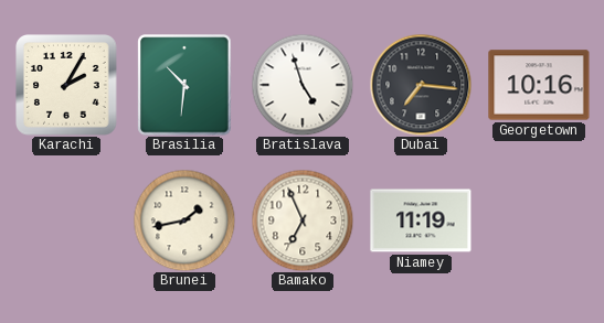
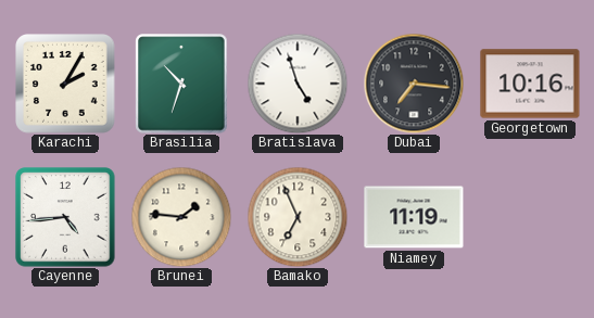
Brasilia: 10:31 -> 10:33
Cayenne: none -> 4:44
Brunei: 1:43 -> 1:46
